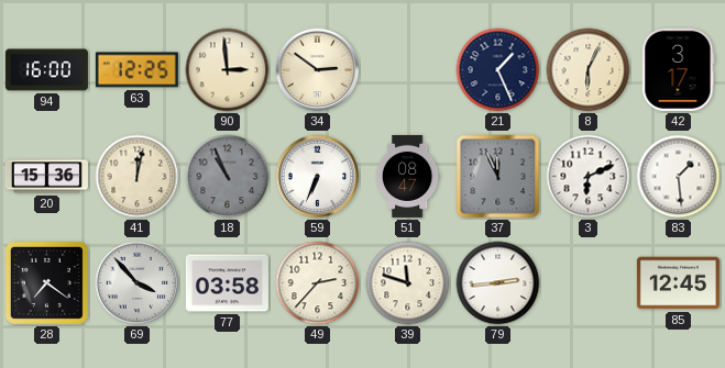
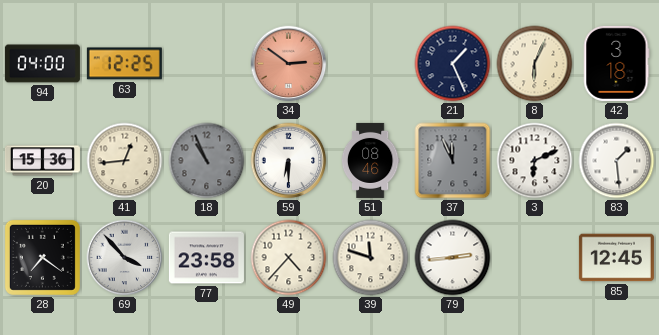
94: 16:00 -> 04:00
90: 2:59 -> none
34 dial: cream -> salmon
42: 3:17 -> 3:18
41: 12:02 -> 12:44
59: 6:34 -> 6:30
51: 08:47 -> 08:46
77: 03:58 -> 23:58
49: 2:37 -> 4:37
